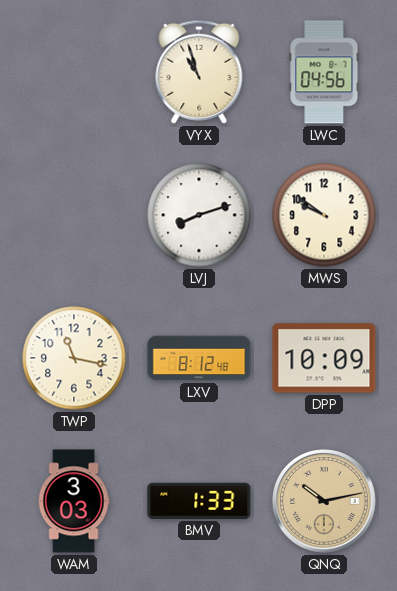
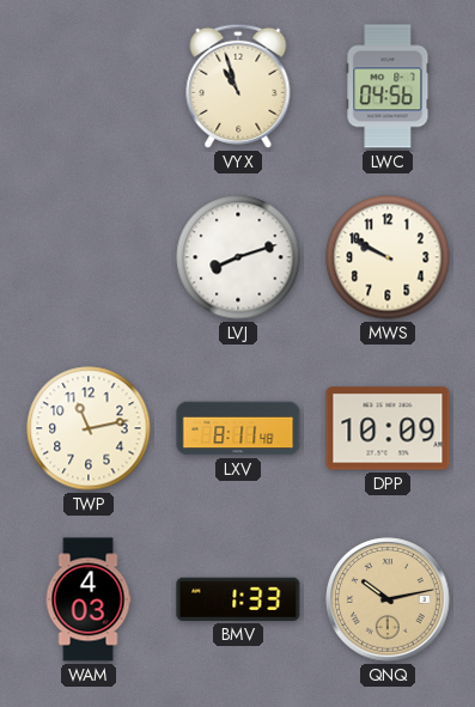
MWS: 9:51 -> 9:50
TWP: 11:17 -> 11:13
LXV: 8:12 -> 8:11
WAM: 3:03 -> 4:03
